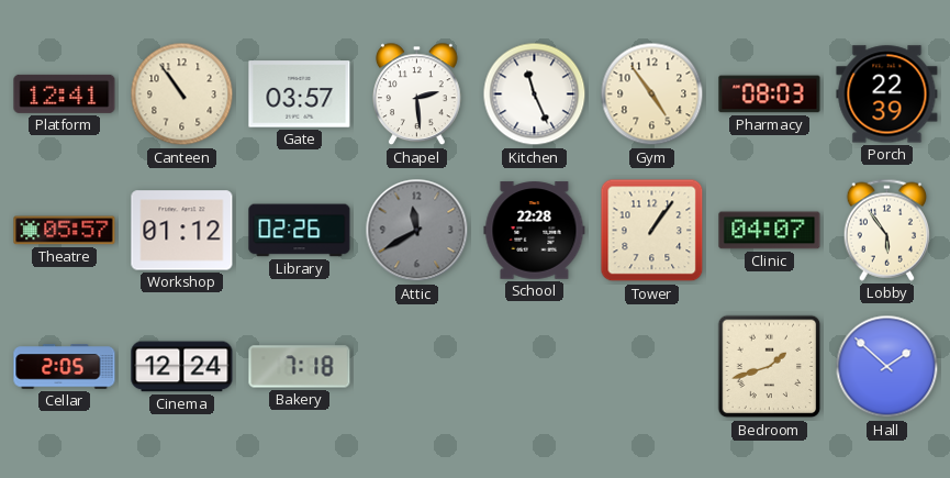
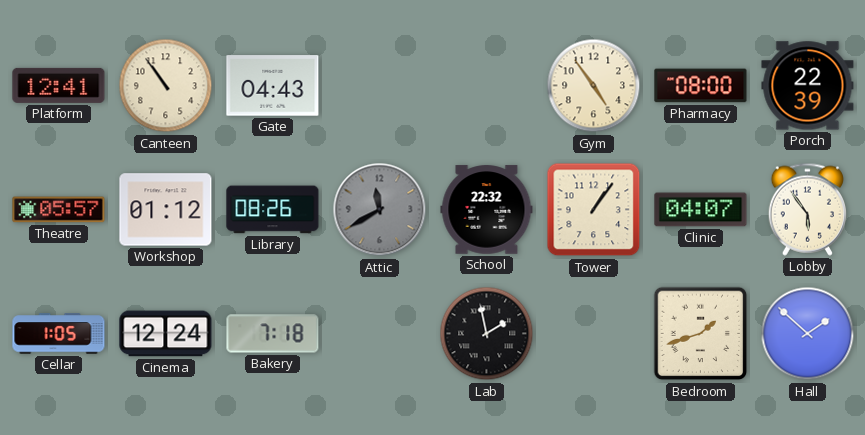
Gate: 03:57 -> 04:43
Chapel: 2:29 -> none
Kitchen: 11:26 -> none
Pharmacy: 08:03 -> 08:00
Library: 02:26 -> 08:26
School: 22:28 -> 22:32
Cellar: 2:05 -> 1:05
Lab: none -> 1:58
